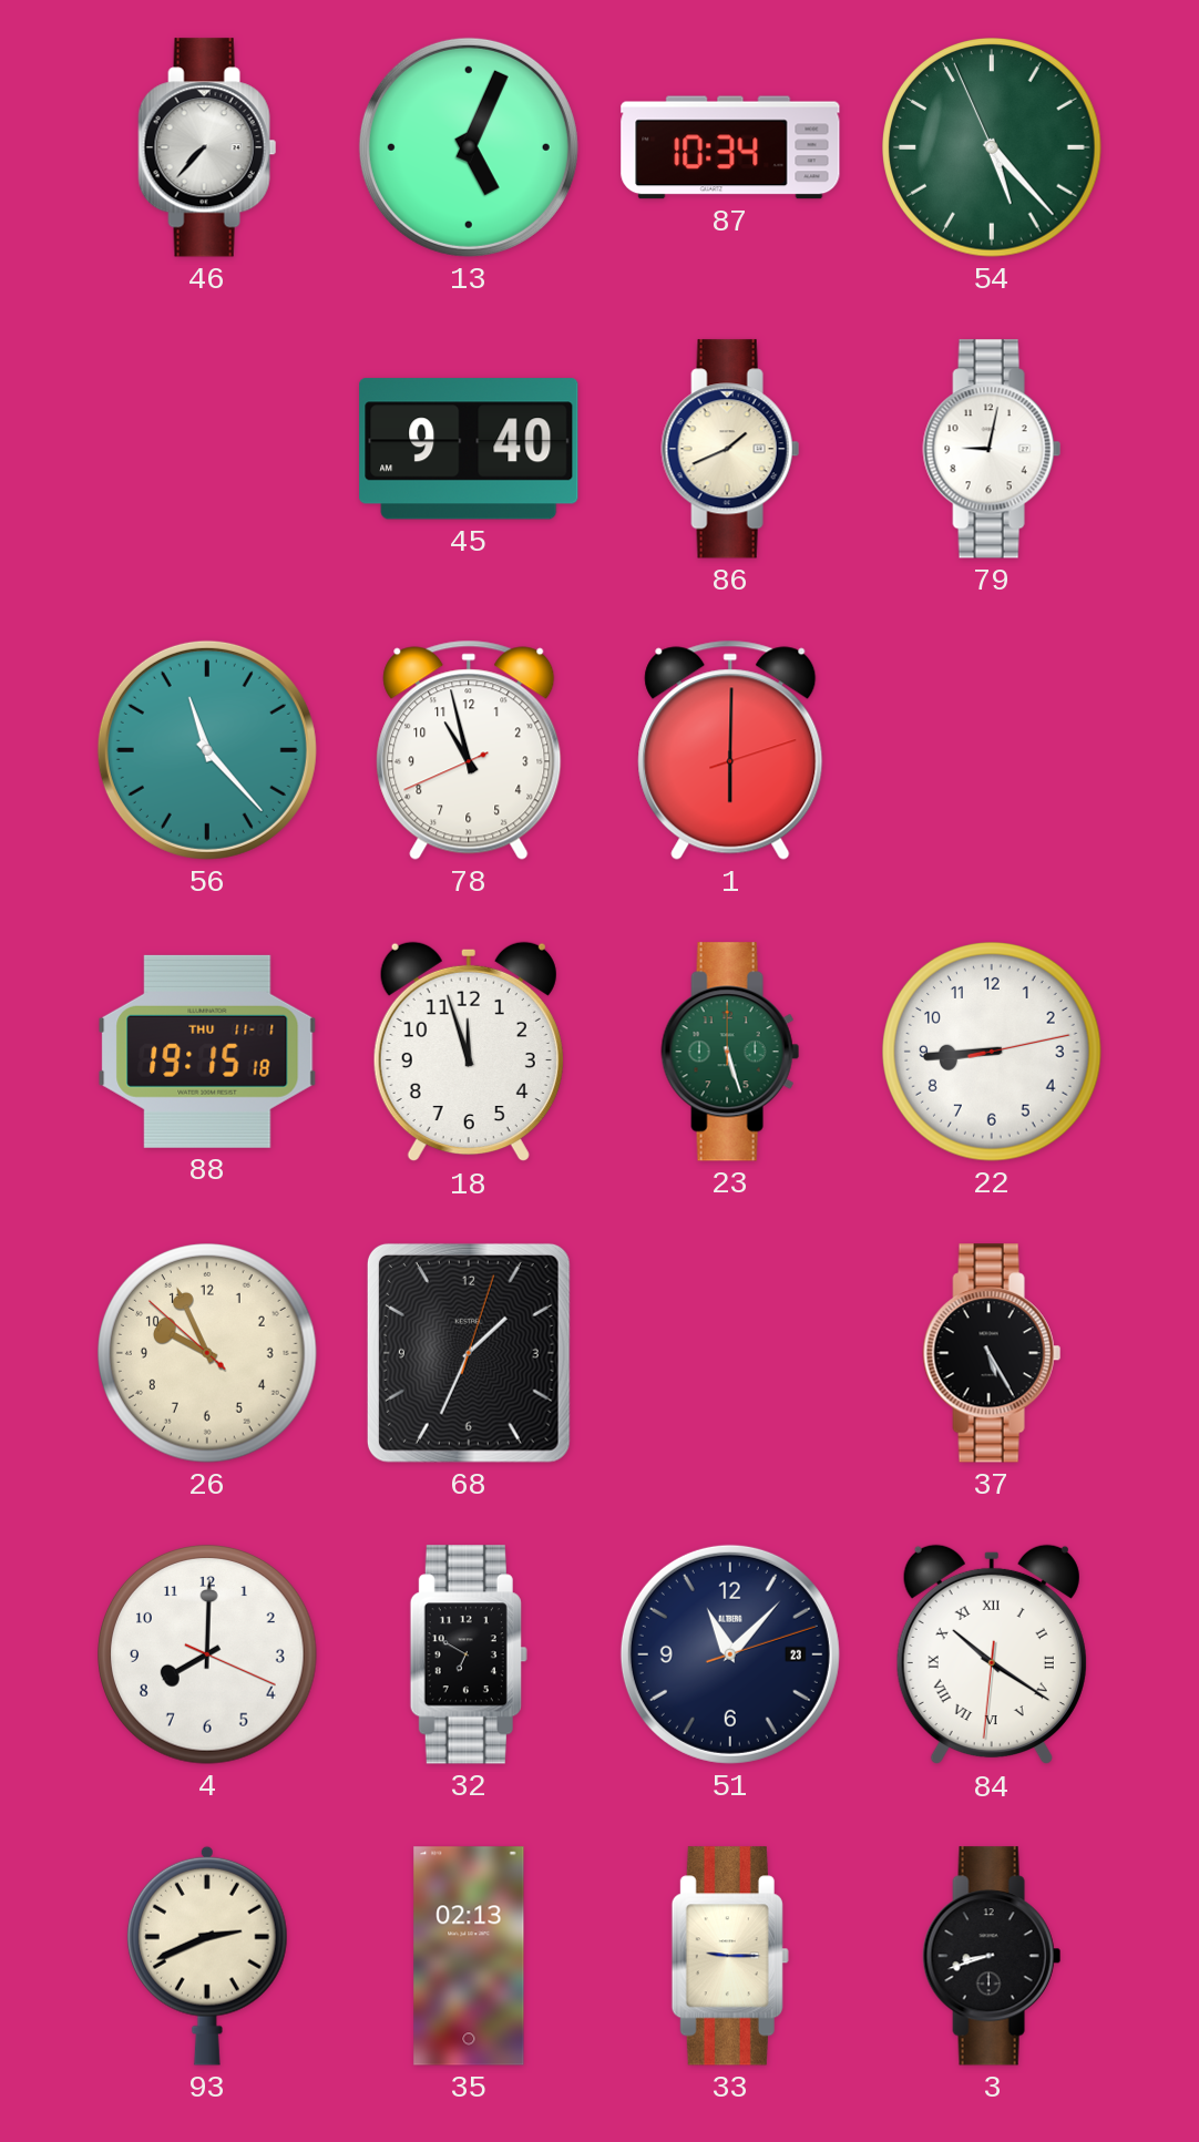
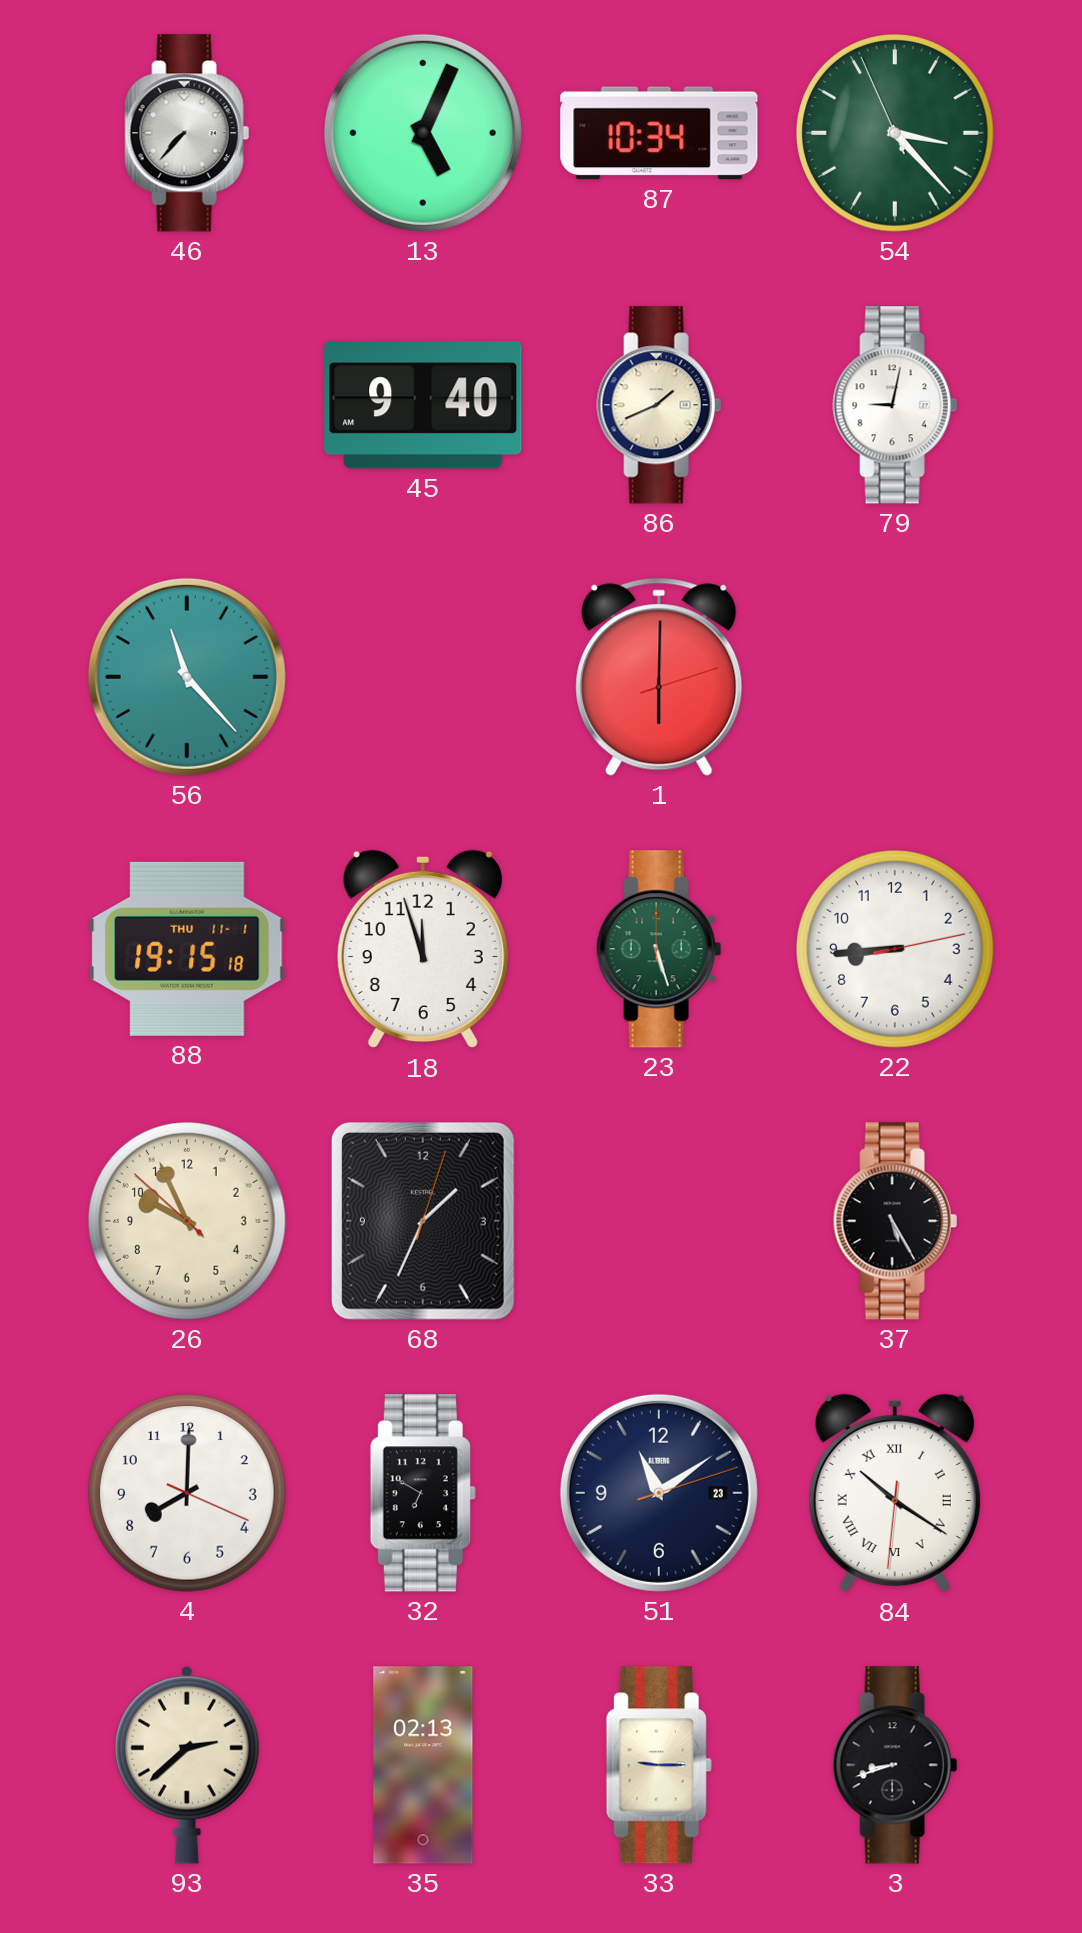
54: 5:22 -> 3:22
78: 10:57 -> none
51: 11:07 -> 11:09
93: 2:41 -> 2:38
